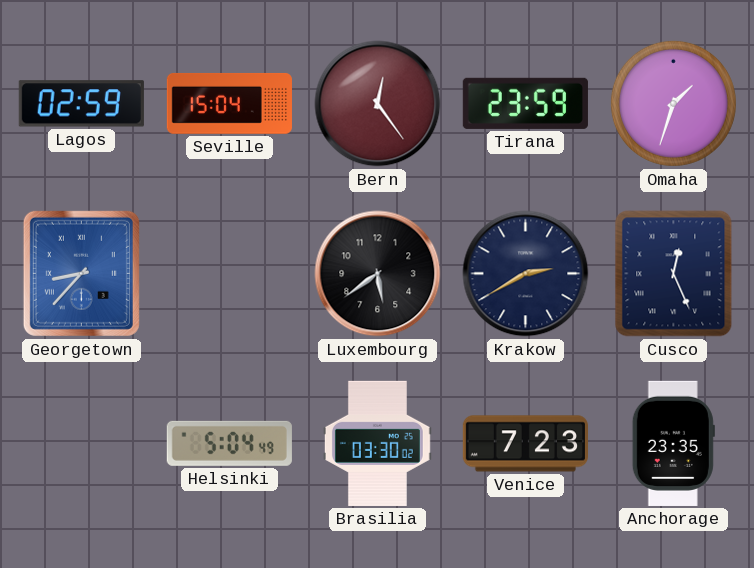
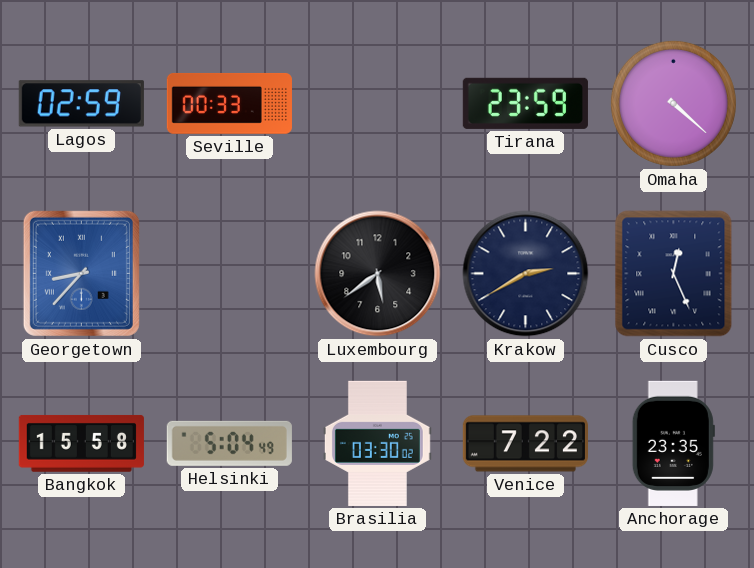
Seville: 15:04 -> 00:33
Bern: 12:24 -> none
Omaha: 1:33 -> 4:22
Bangkok: none -> 15:58
Venice: 7:23 -> 7:22
